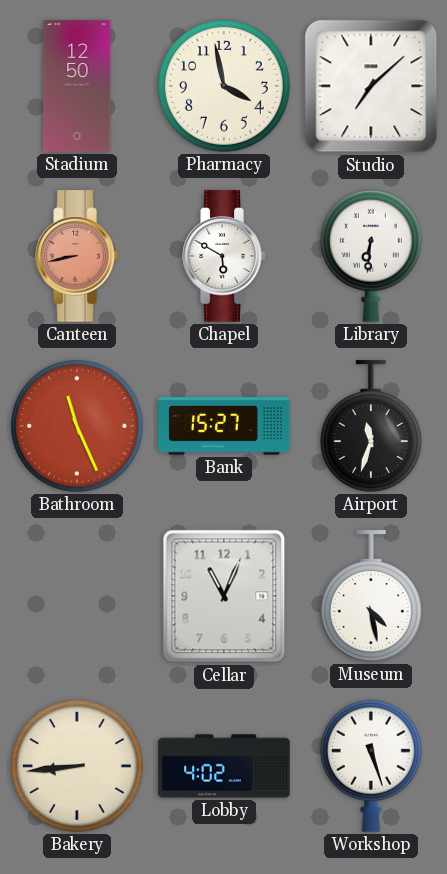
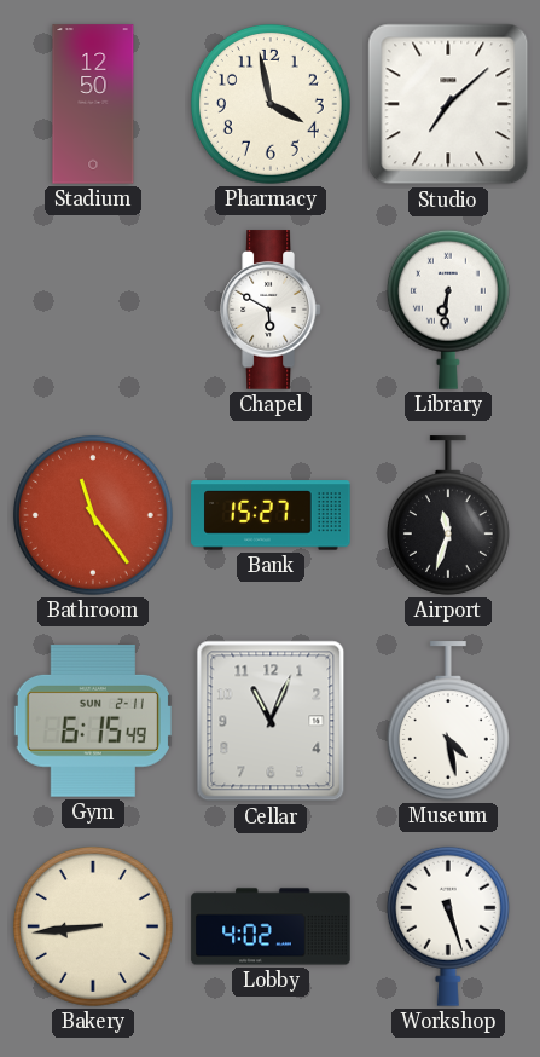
Canteen: 8:43 -> none
Bathroom: 11:26 -> 11:24
Gym: none -> 6:15
